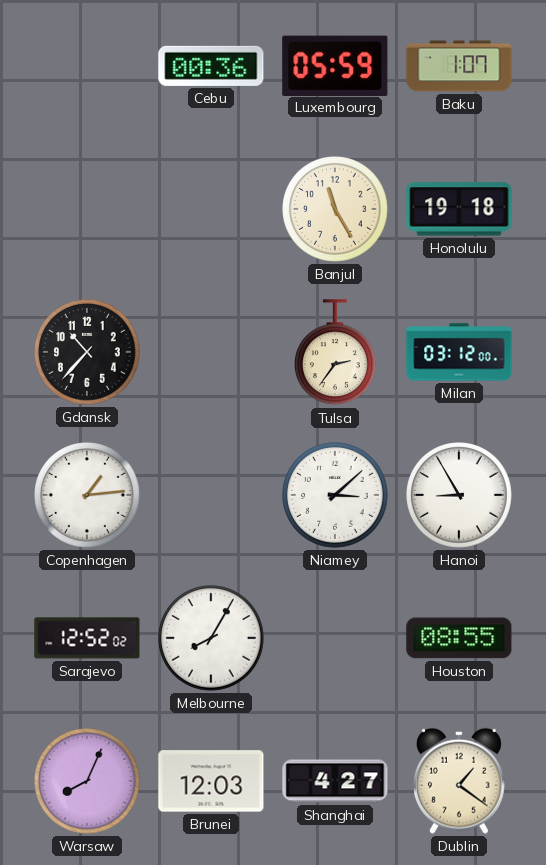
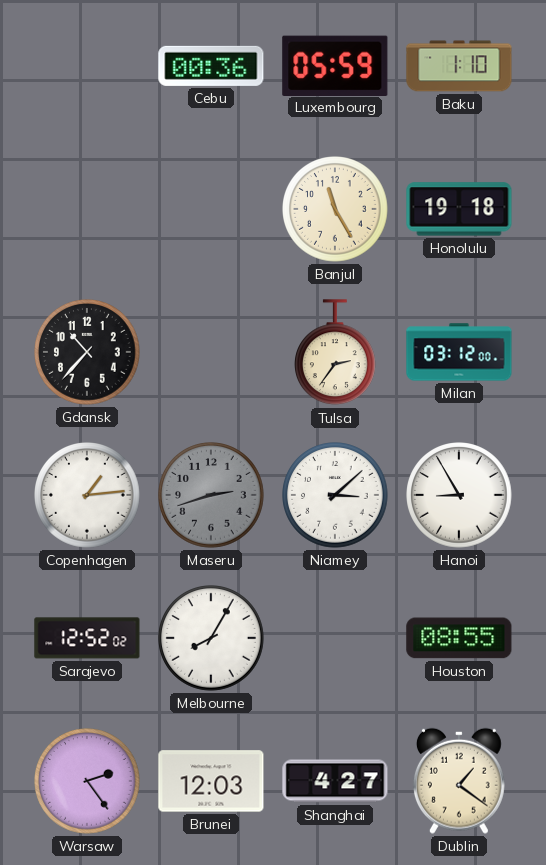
Baku: 1:07 -> 1:10
Maseru: none -> 2:42
Warsaw: 8:04 -> 2:24
